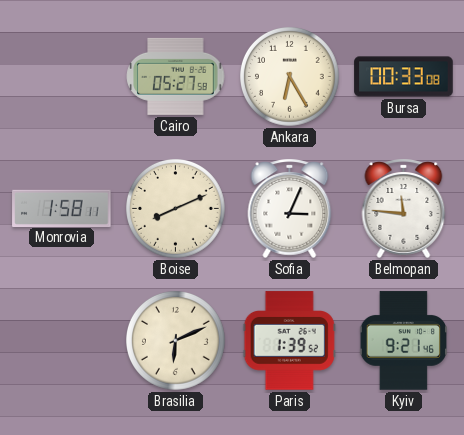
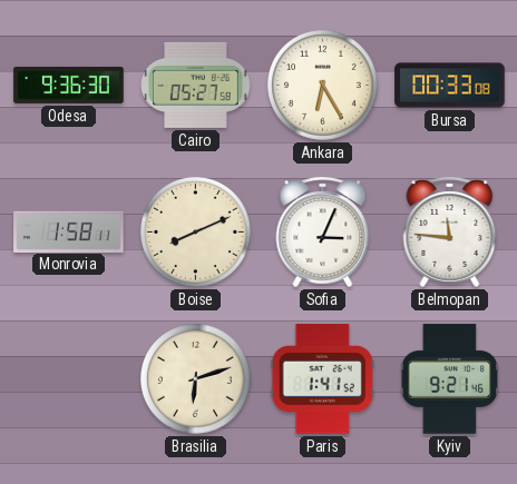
Odesa: none -> 9:36
Brasilia: 6:11 -> 6:12
Paris: 1:39 -> 1:41
